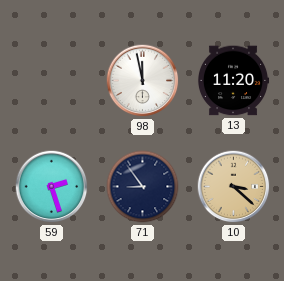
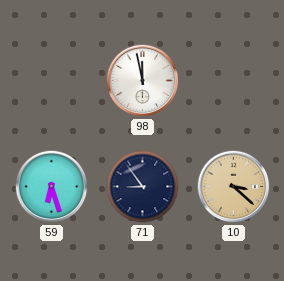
13: 11:20 -> none
59: 2:27 -> 6:27
